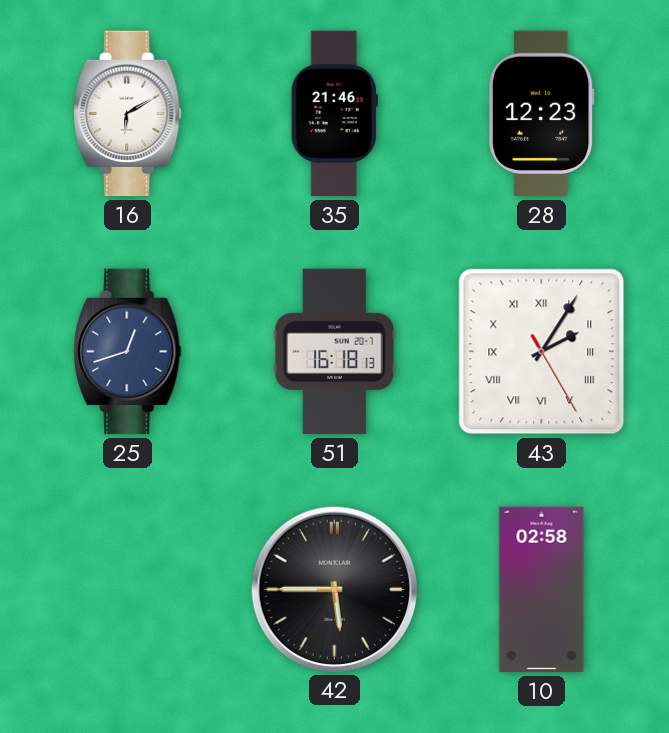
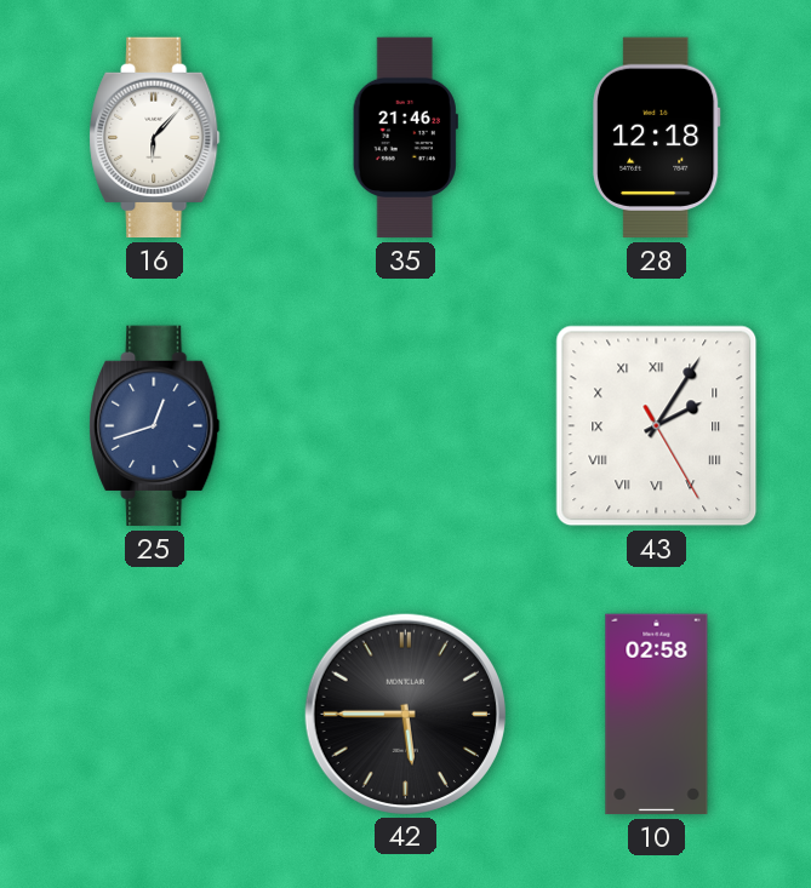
16: 6:10 -> 6:07
28: 12:23 -> 12:18
51: 16:18 -> none
